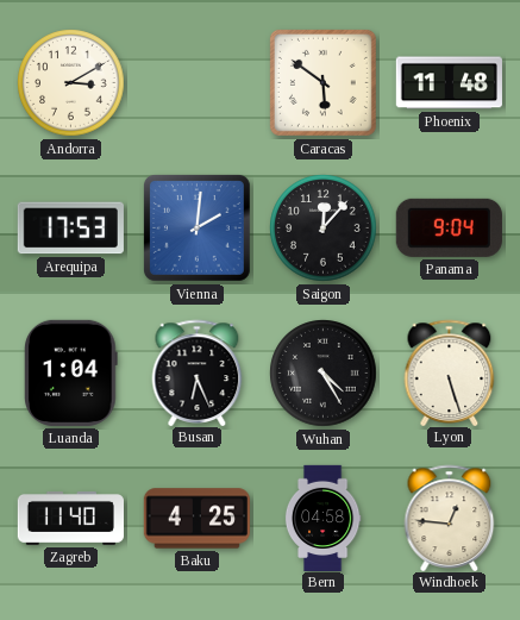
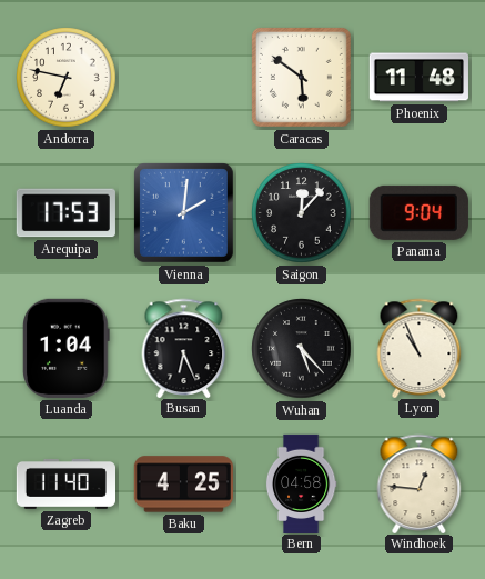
Andorra: 3:10 -> 6:47
Wuhan: 4:25 -> 5:23
Lyon: 5:27 -> 10:56
